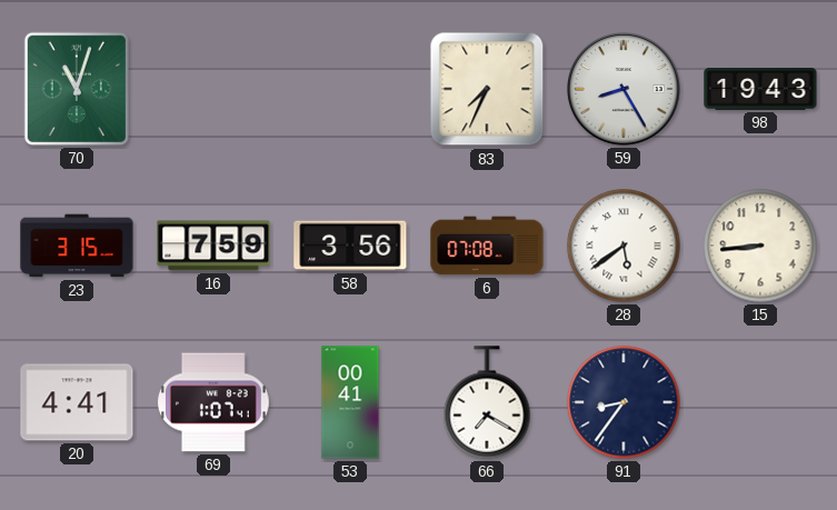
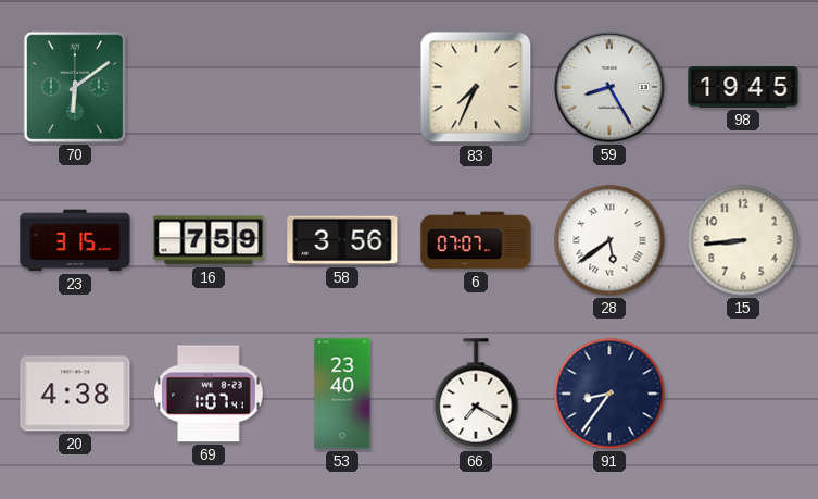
70: 11:03 -> 6:09
98: 19:43 -> 19:45
6: 07:08 -> 07:07
20: 4:41 -> 4:38
53: 00:41 -> 23:40
